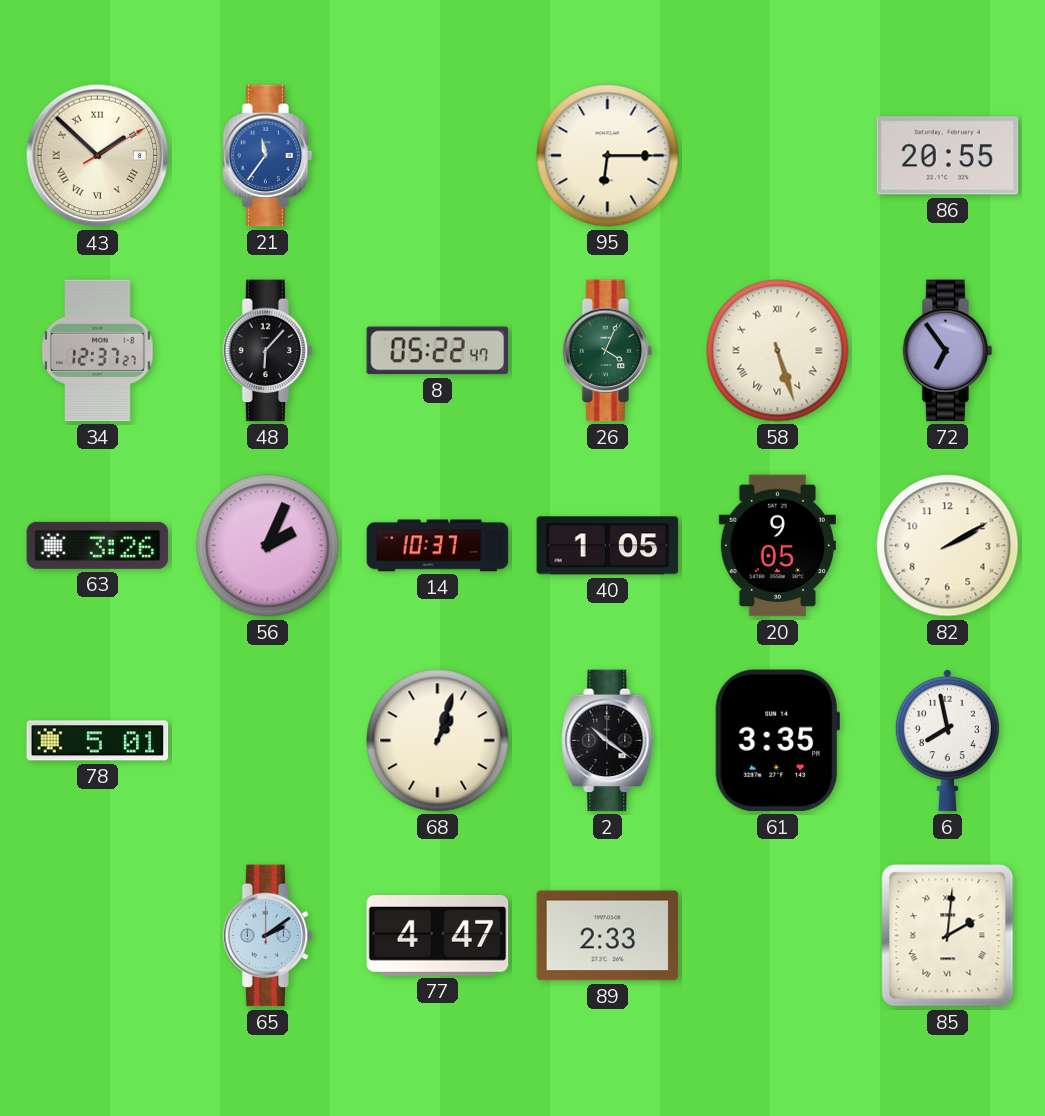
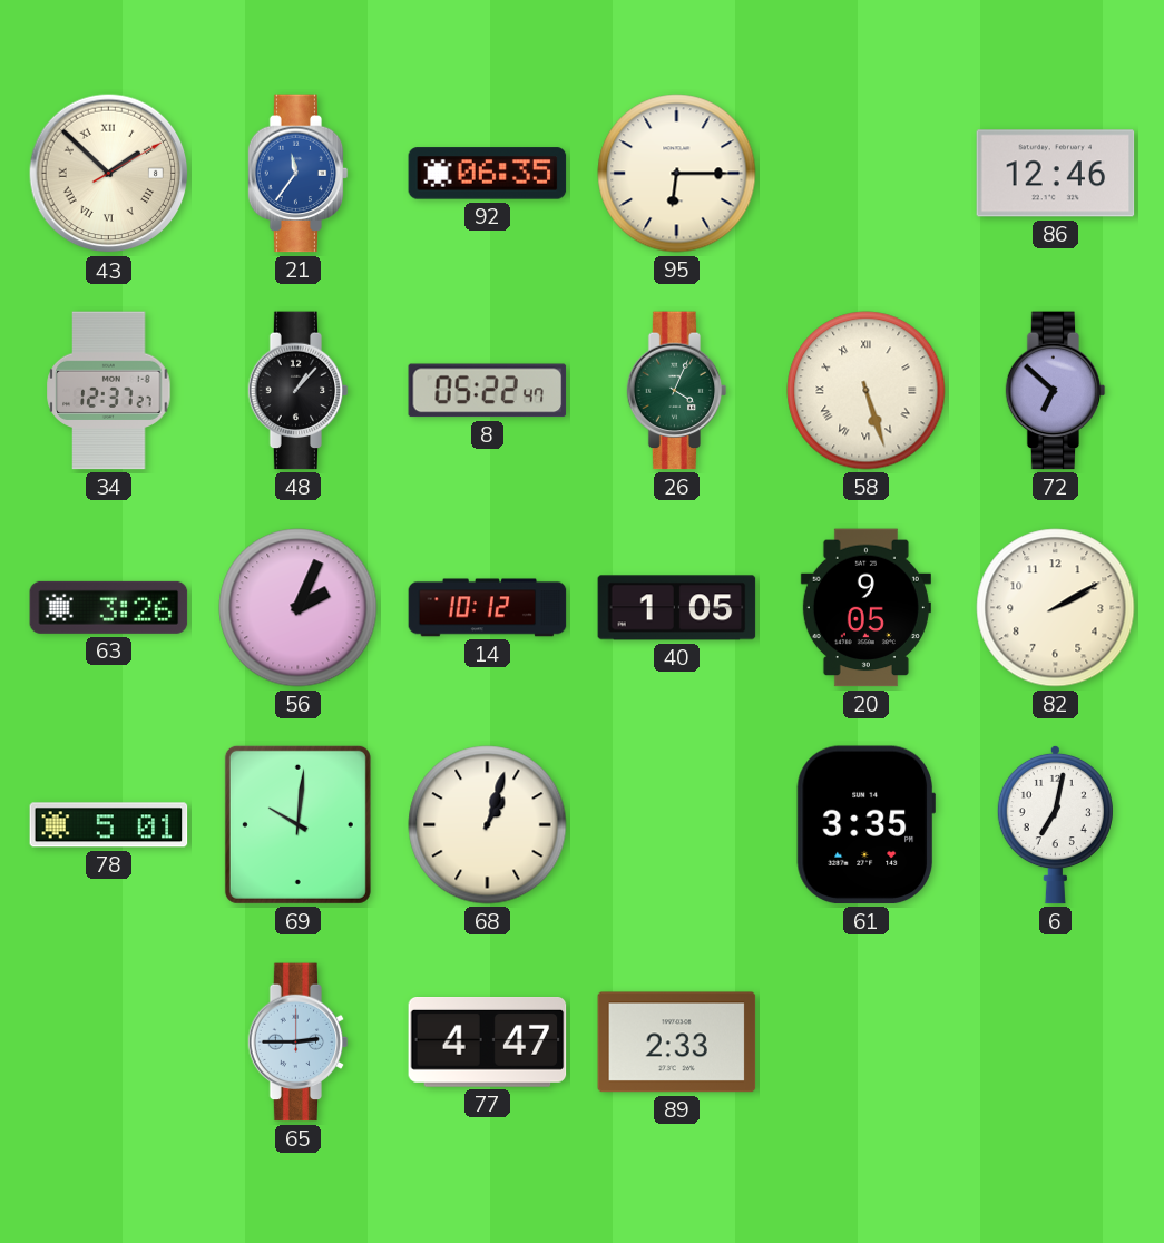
92: none -> 06:35
86: 20:55 -> 12:46
48: 6:07 -> 1:07
72: 6:54 -> 6:52
14: 10:37 -> 10:12
69: none -> 10:01
2: 10:21 -> none
6: 7:58 -> 7:02
65: 2:09 -> 2:45
85: 2:01 -> none
